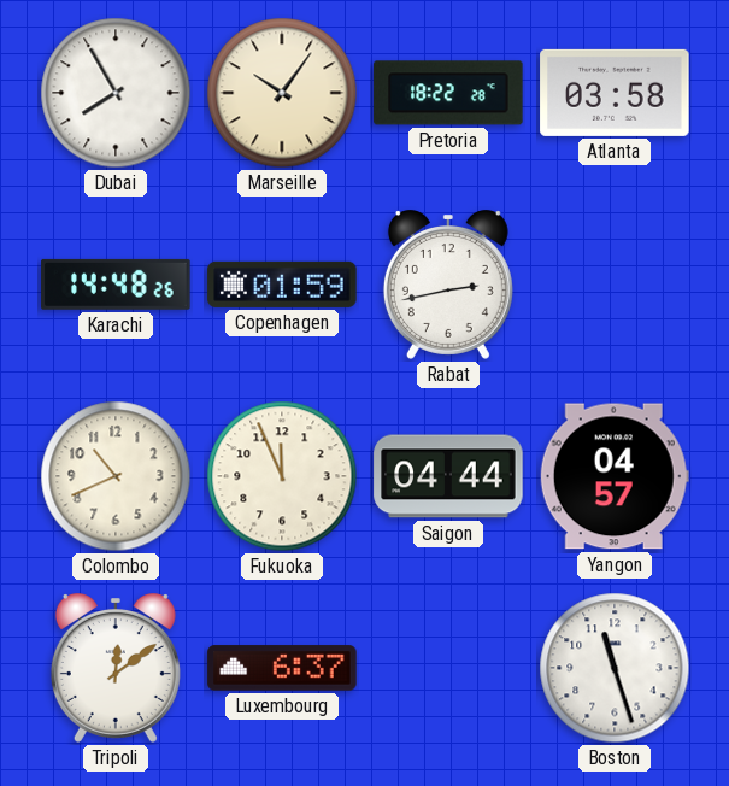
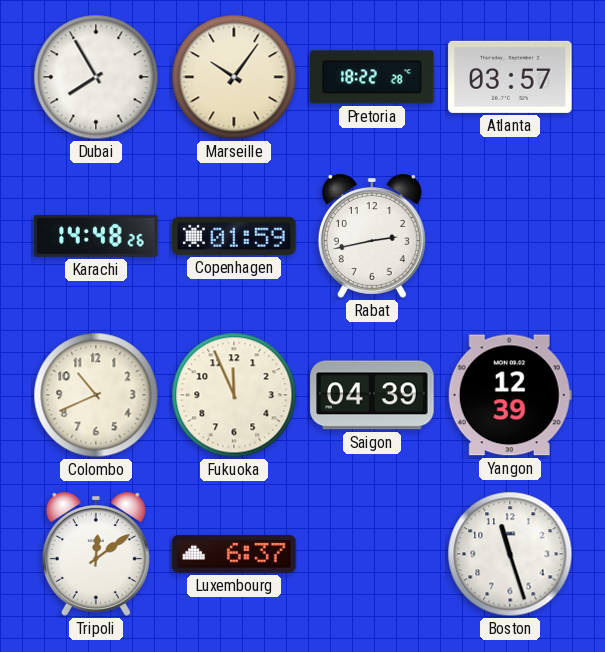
Atlanta: 03:58 -> 03:57
Saigon: 04:44 -> 04:39
Yangon: 04:57 -> 12:39
